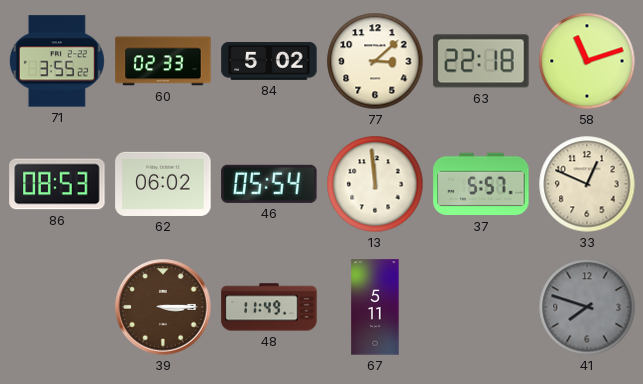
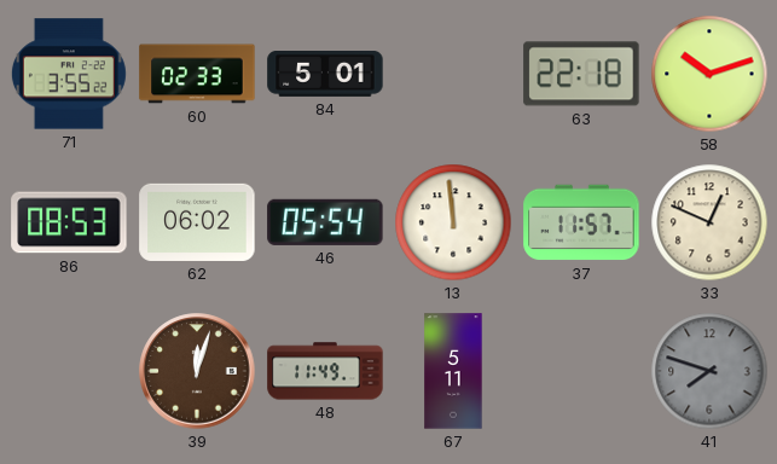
84: 5:02 -> 5:01
77: 3:08 -> none
58: 11:12 -> 10:12
37: 5:57 -> 11:57
39: 3:15 -> 12:03
